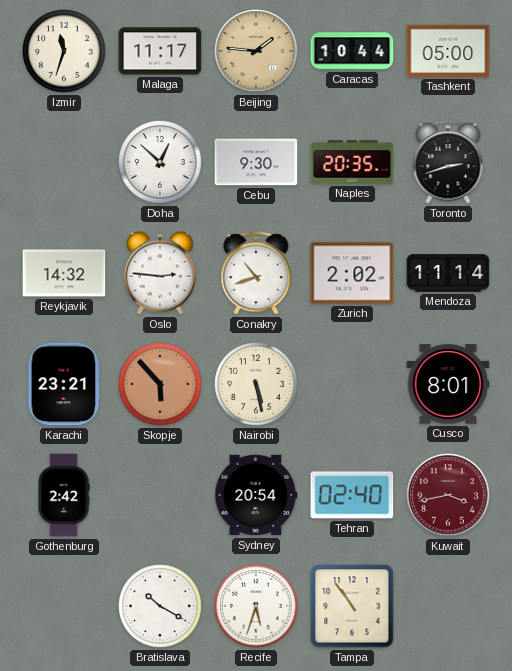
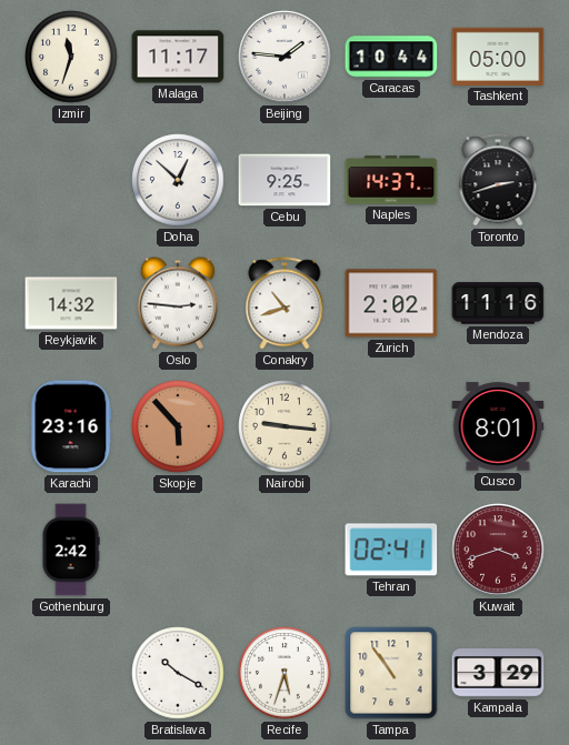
Beijing dial: champagne -> white
Cebu: 9:30 -> 9:25
Naples: 20:35 -> 14:37
Mendoza: 11:14 -> 11:16
Karachi: 23:21 -> 23:16
Nairobi: 5:28 -> 9:16
Sydney: 20:54 -> none
Tehran: 02:40 -> 02:41
Kuwait: 3:43 -> 3:42
Kampala: none -> 3:29
